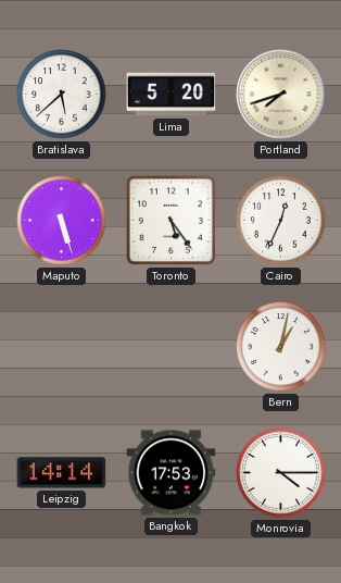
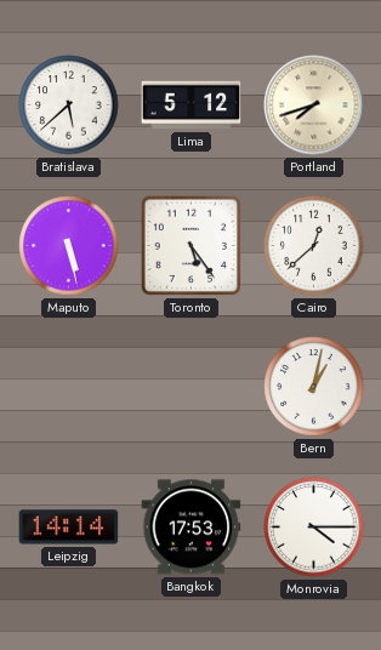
Lima: 5:20 -> 5:12
Maputo: 5:27 -> 5:28
Cairo: 12:34 -> 12:38
